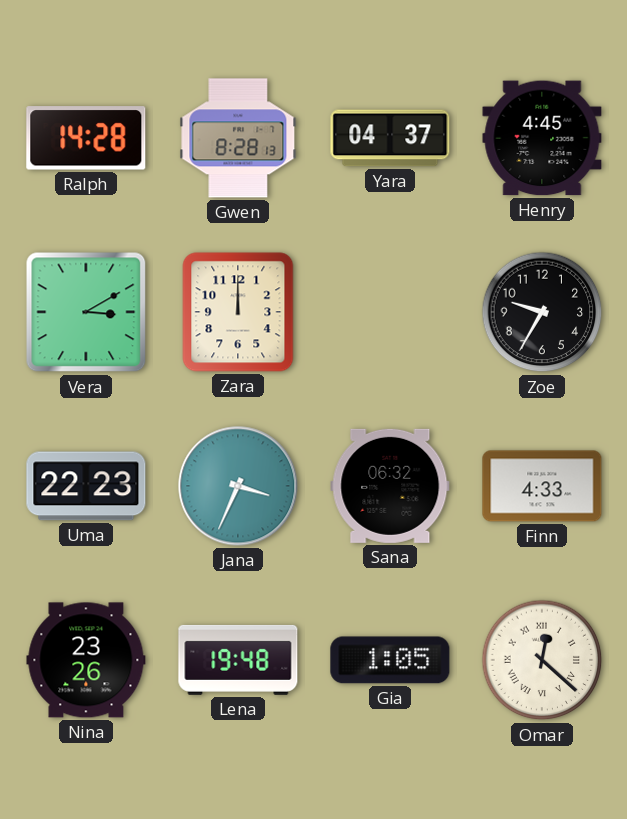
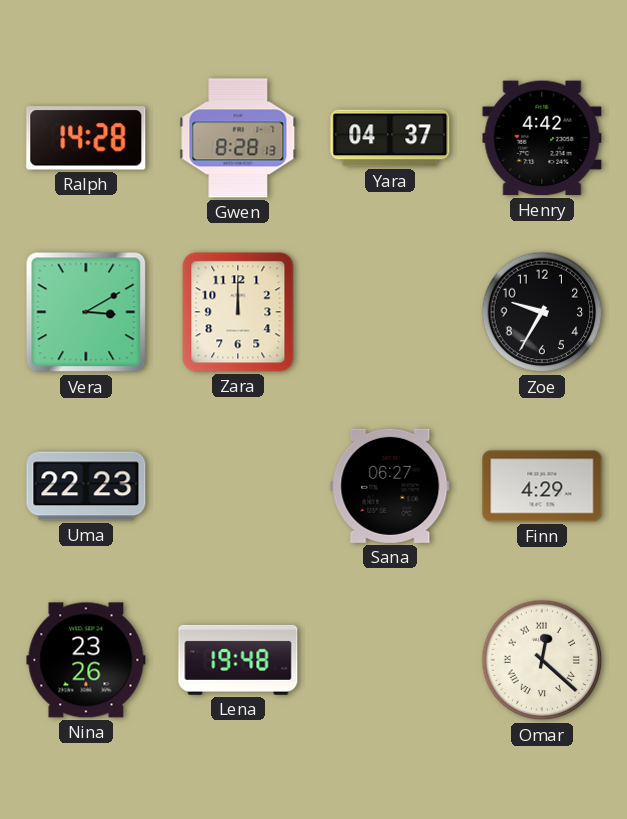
Henry: 4:45 -> 4:42
Jana: 3:34 -> none
Sana: 06:32 -> 06:27
Finn: 4:33 -> 4:29
Gia: 1:05 -> none
